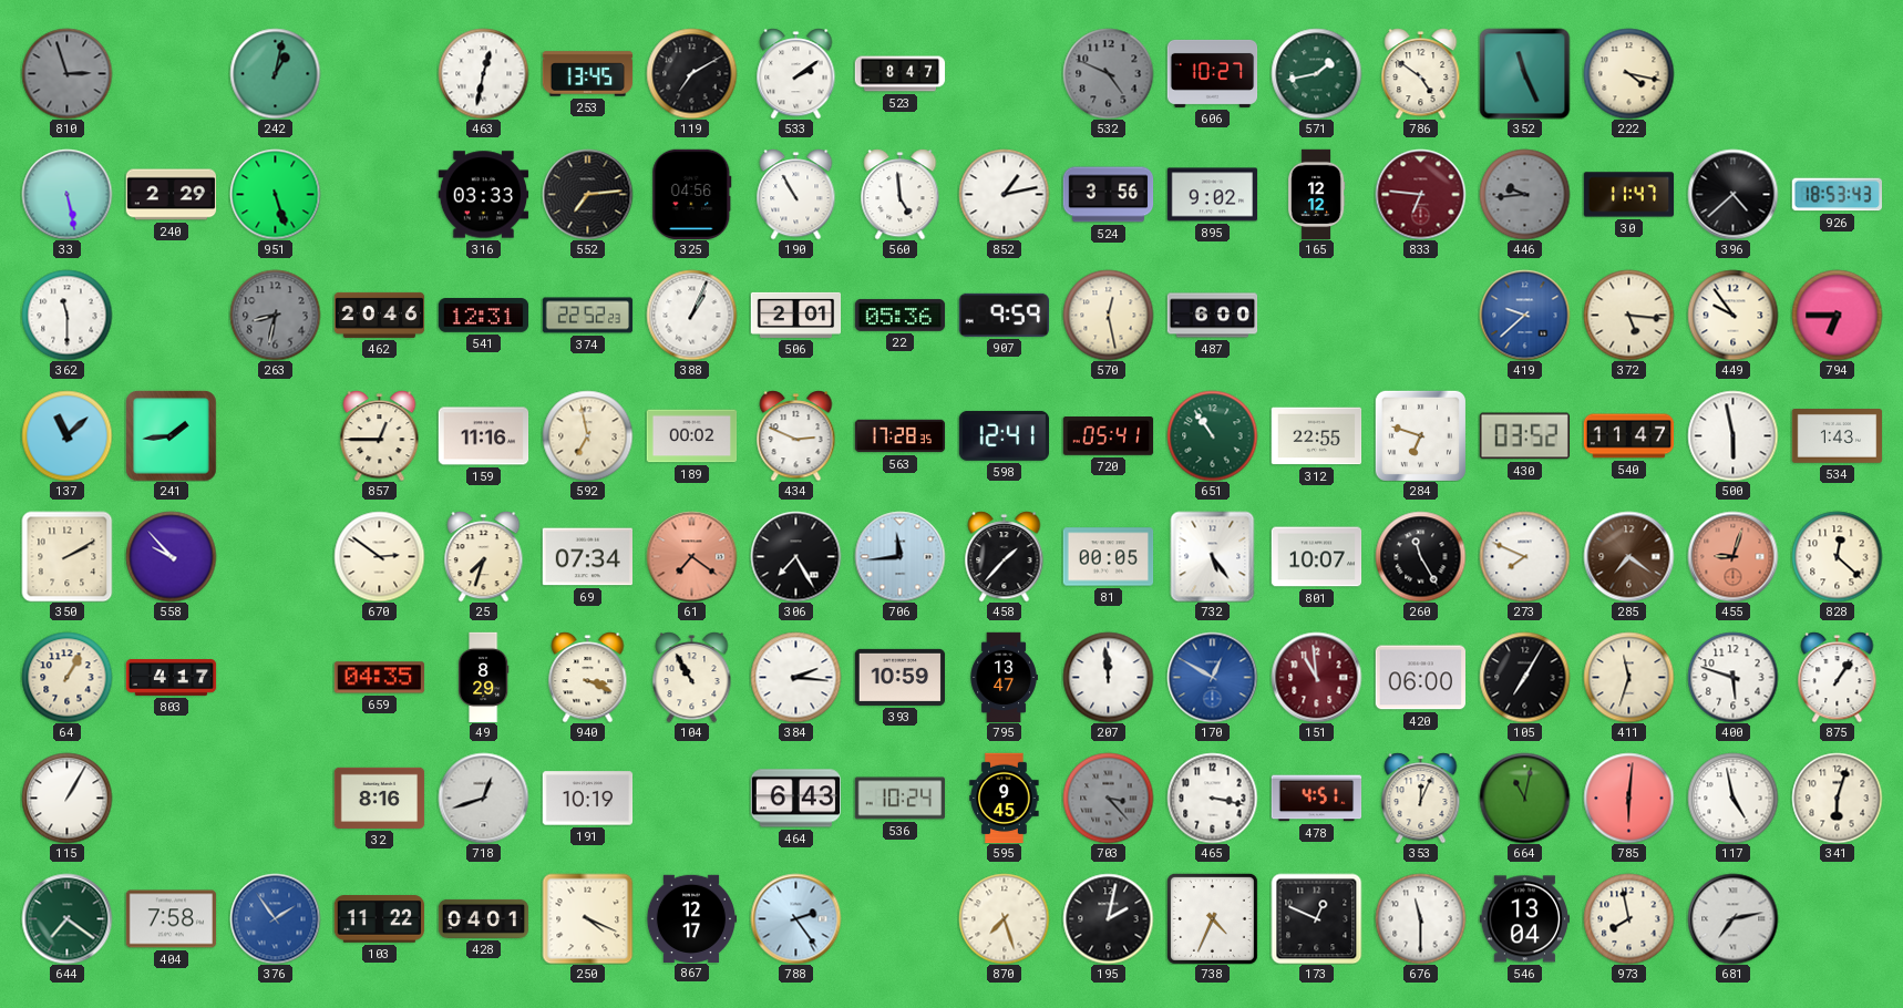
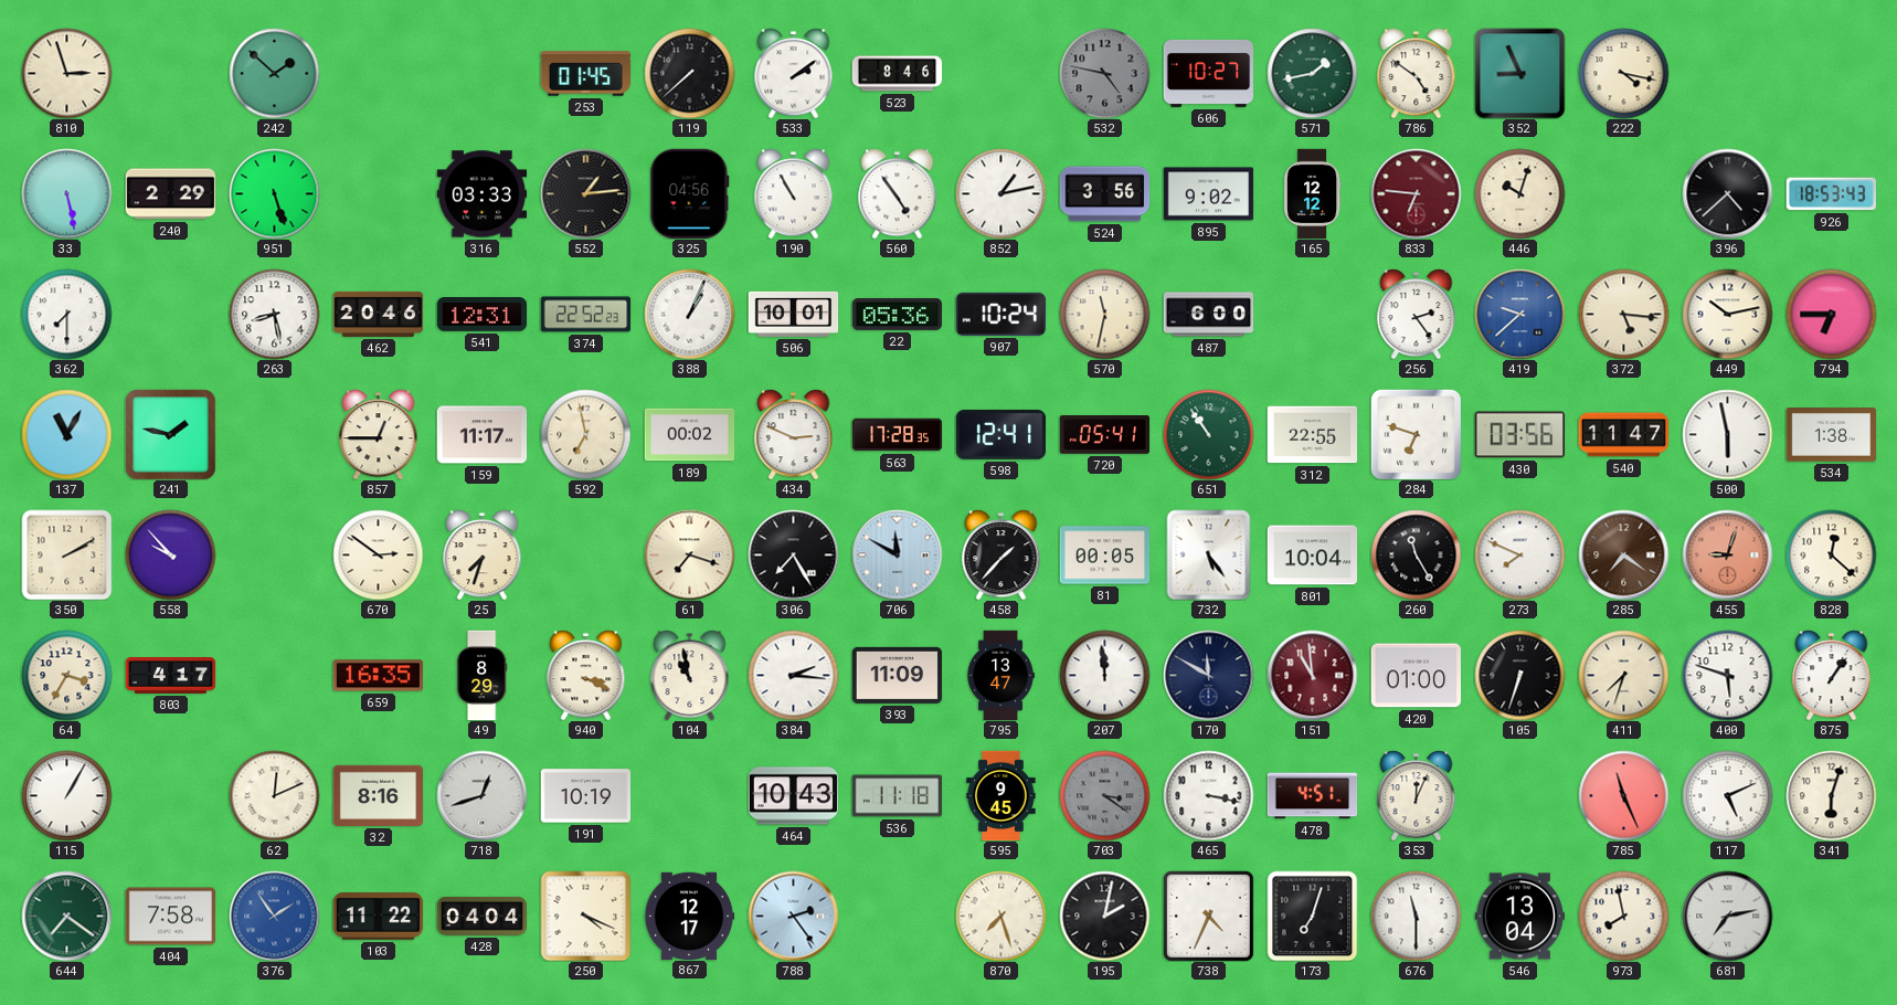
810 dial: grey -> cream
242: 1:02 -> 1:52
463: 12:32 -> none
253: 13:45 -> 01:45
119: 7:10 -> 7:38
523: 8:47 -> 8:46
532: 4:49 -> 4:47
352: 11:26 -> 8:56
552: 7:14 -> 1:14
560: 4:59 -> 4:54
446: 9:44 -> 10:03
446 dial: grey -> cream
30: 11:47 -> none
362: 11:30 -> 7:30
263: 8:32 -> 8:28
263 dial: grey -> white
506: 2:01 -> 10:01
907: 9:59 -> 10:24
570: 12:28 -> 11:32
256: none -> 2:24
449: 9:54 -> 10:13
137: 11:08 -> 11:05
241: 1:44 -> 1:47
159: 11:16 -> 11:17
430: 03:52 -> 03:56
534: 1:43 -> 1:38
69: 07:34 -> none
61: 7:21 -> 7:18
61 dial: salmon -> cream
706: 11:44 -> 11:50
801: 10:07 -> 10:04
64: 1:05 -> 3:35
659: 04:35 -> 16:35
104: 10:55 -> 10:58
393: 10:59 -> 11:09
170: 12:50 -> 11:50
170 dial: blue -> navy
420: 06:00 -> 01:00
105: 7:05 -> 6:33
411: 11:33 -> 7:33
62: none -> 12:11
464: 6:43 -> 10:43
536: 10:24 -> 11:18
703: 3:23 -> 3:21
664: 11:02 -> none
785: 6:01 -> 11:26
117: 4:58 -> 5:11
428: 04:01 -> 04:04
173: 12:49 -> 7:03
